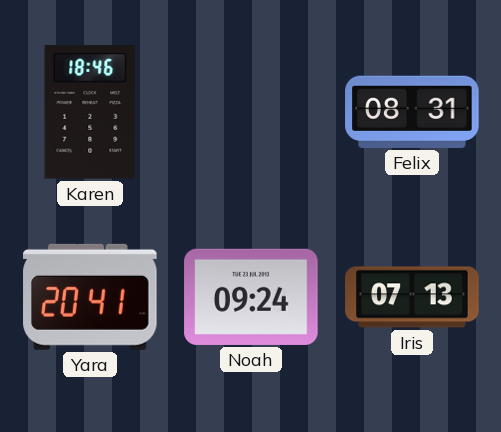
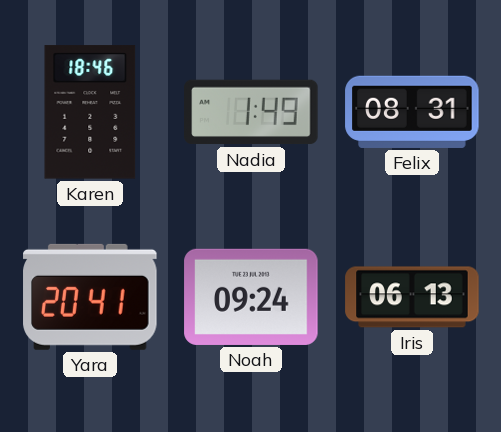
Nadia: none -> 1:49
Iris: 07:13 -> 06:13
